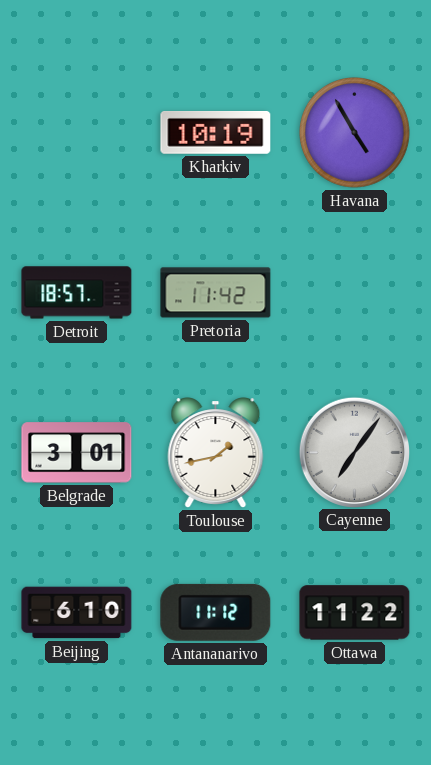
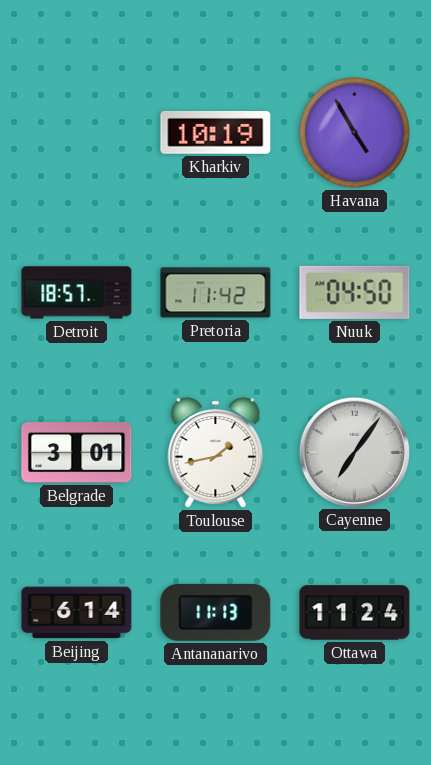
Nuuk: none -> 04:50
Beijing: 6:10 -> 6:14
Antananarivo: 11:12 -> 11:13
Ottawa: 11:22 -> 11:24
